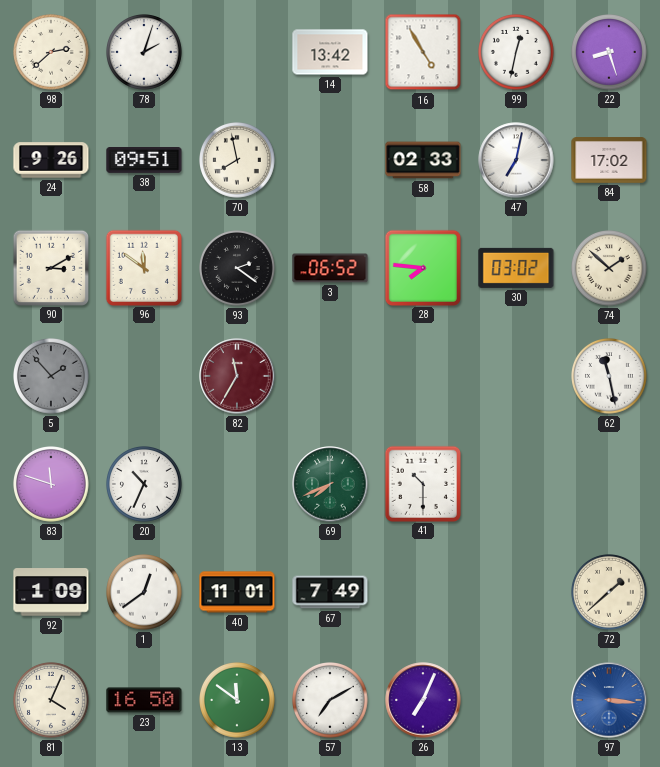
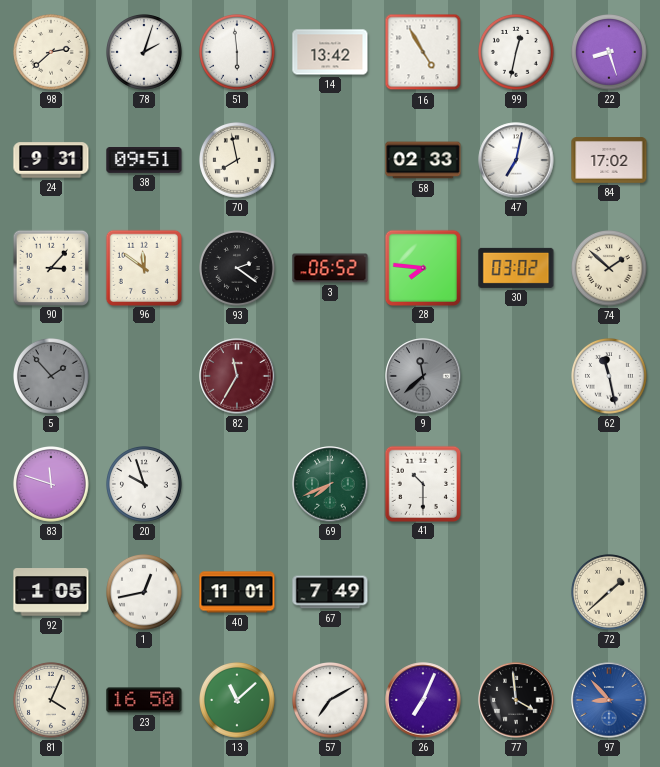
51: none -> 5:59
24: 9:26 -> 9:31
90: 3:10 -> 3:07
9: none -> 11:38
20: 10:34 -> 9:57
92: 1:09 -> 1:05
1: 12:39 -> 12:43
13: 11:51 -> 11:08
77: none -> 3:59
97: 3:16 -> 8:53
